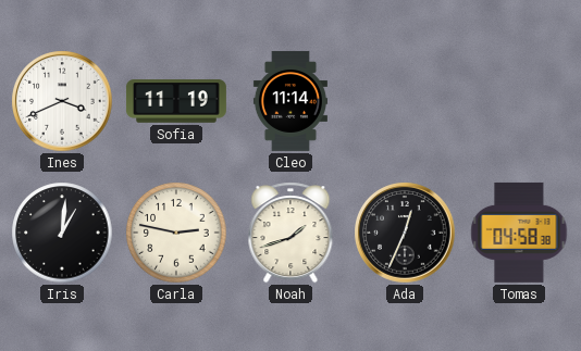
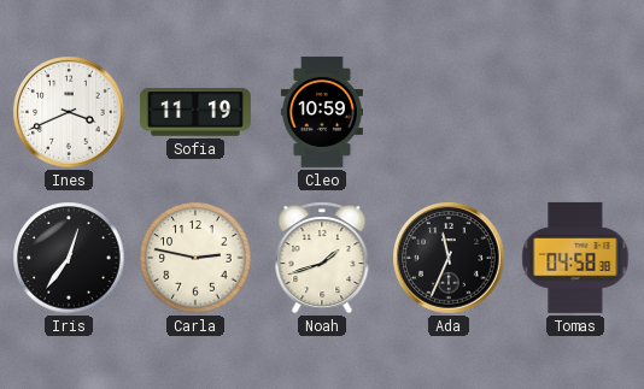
Cleo: 11:14 -> 10:59
Iris: 1:01 -> 12:36
Ada: 12:34 -> 11:34
